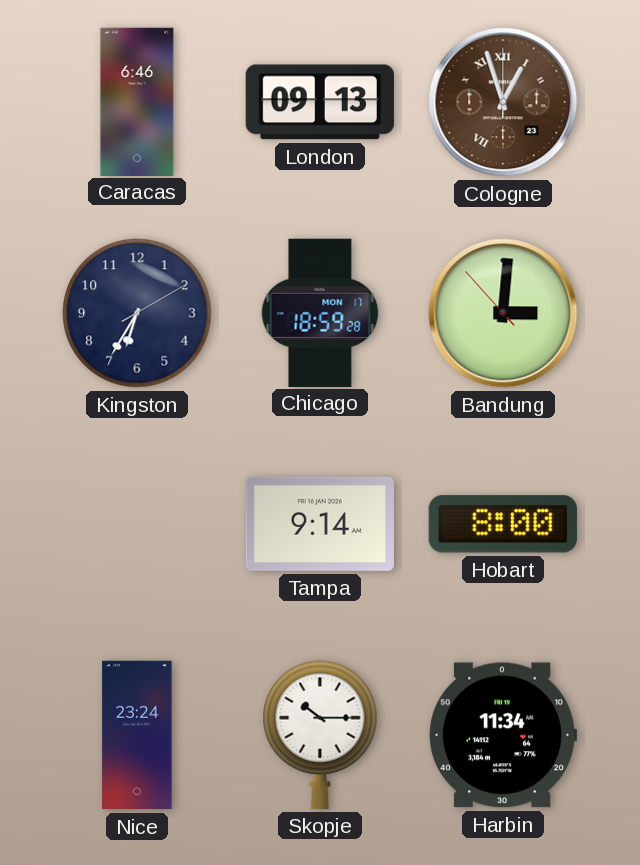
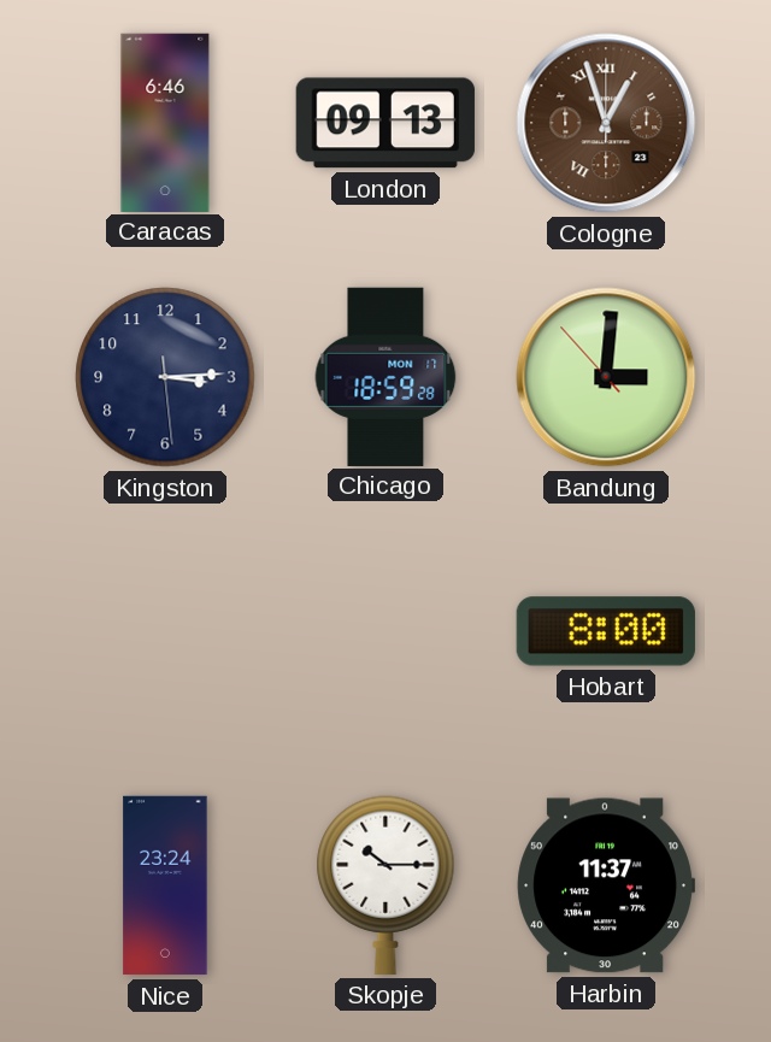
Kingston: 6:35 -> 3:14
Tampa: 9:14 -> none
Harbin: 11:34 -> 11:37
